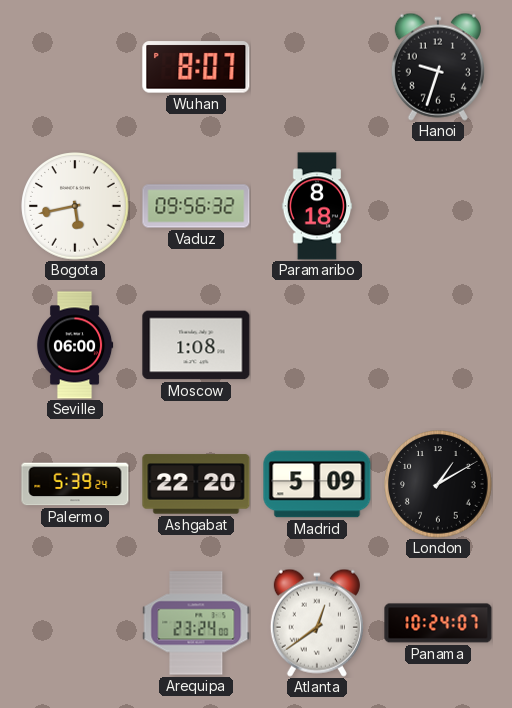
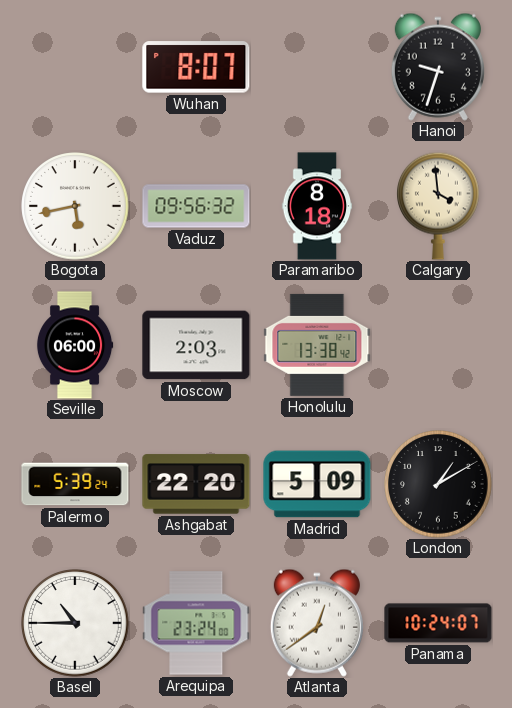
Calgary: none -> 3:59
Moscow: 1:08 -> 2:03
Honolulu: none -> 13:38
Basel: none -> 10:45
